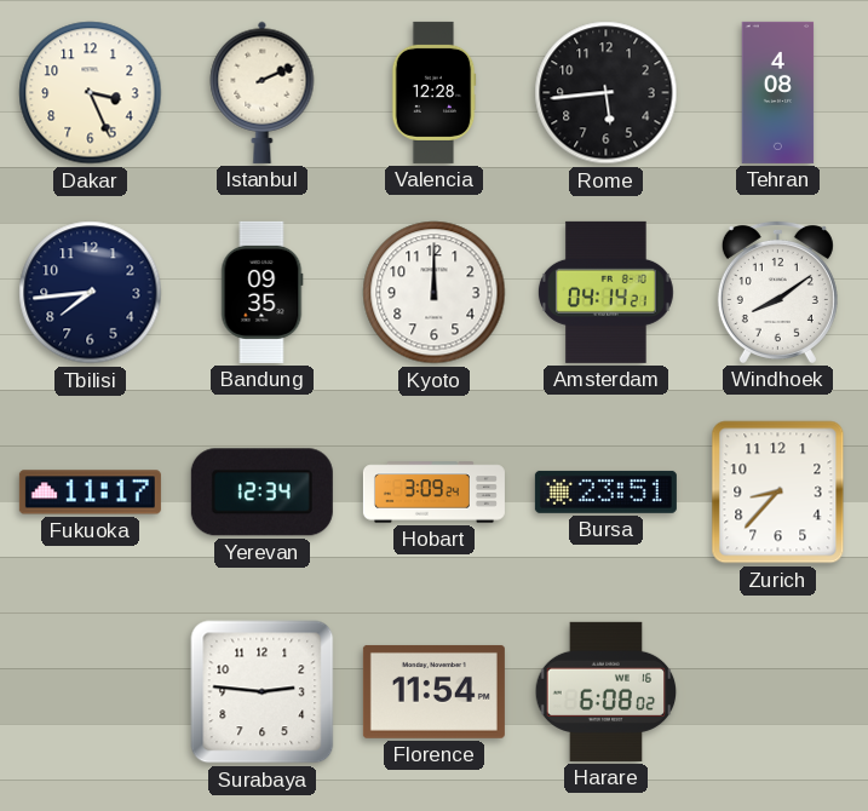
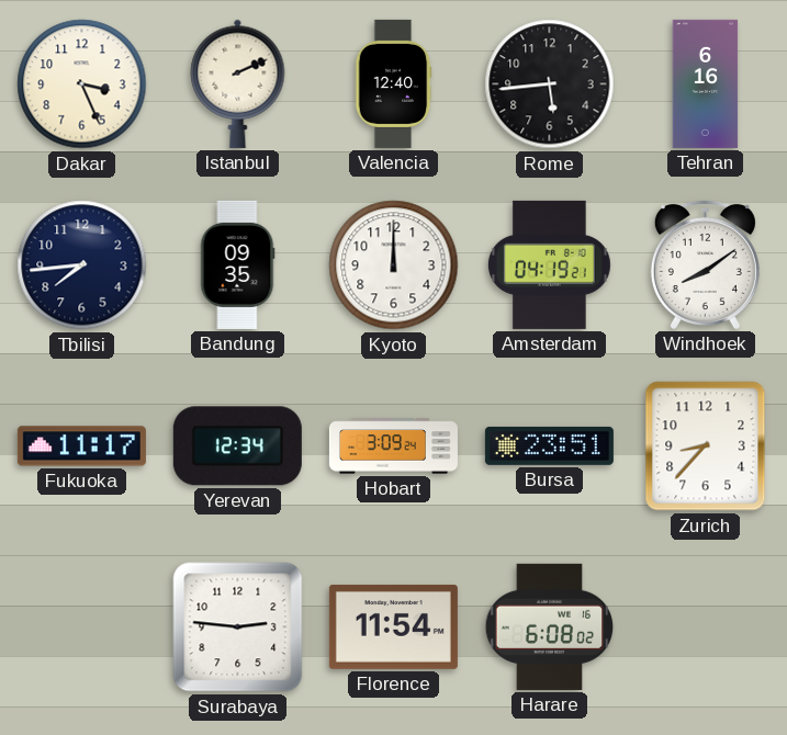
Valencia: 12:28 -> 12:40
Tehran: 4:08 -> 6:16
Amsterdam: 04:14 -> 04:19
